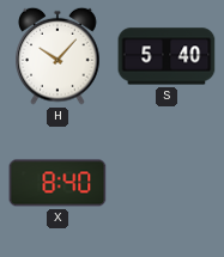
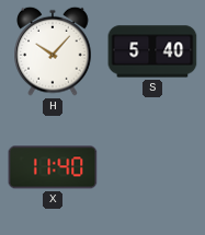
X: 8:40 -> 11:40
